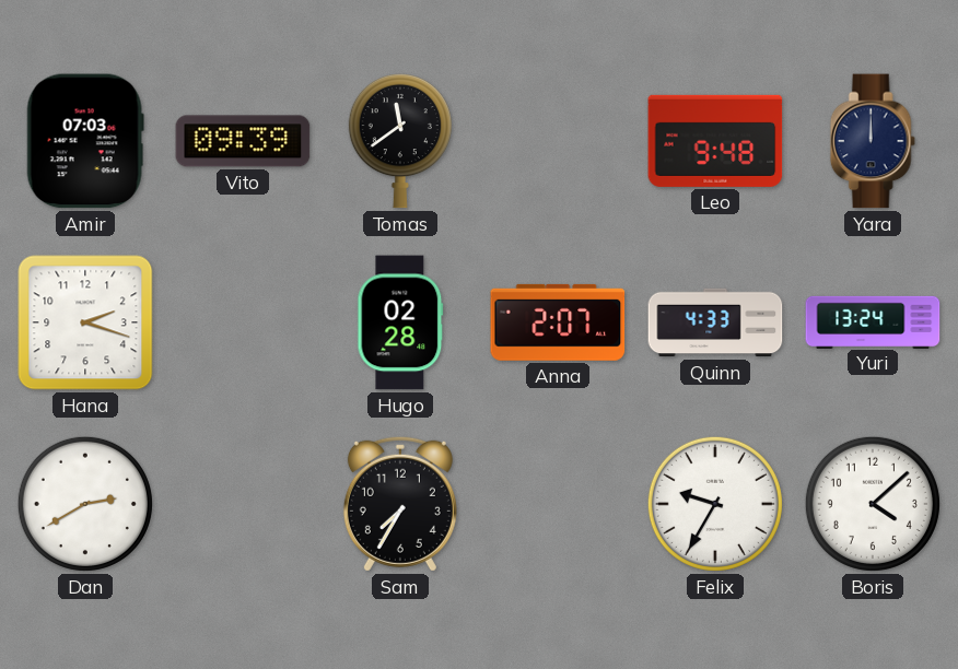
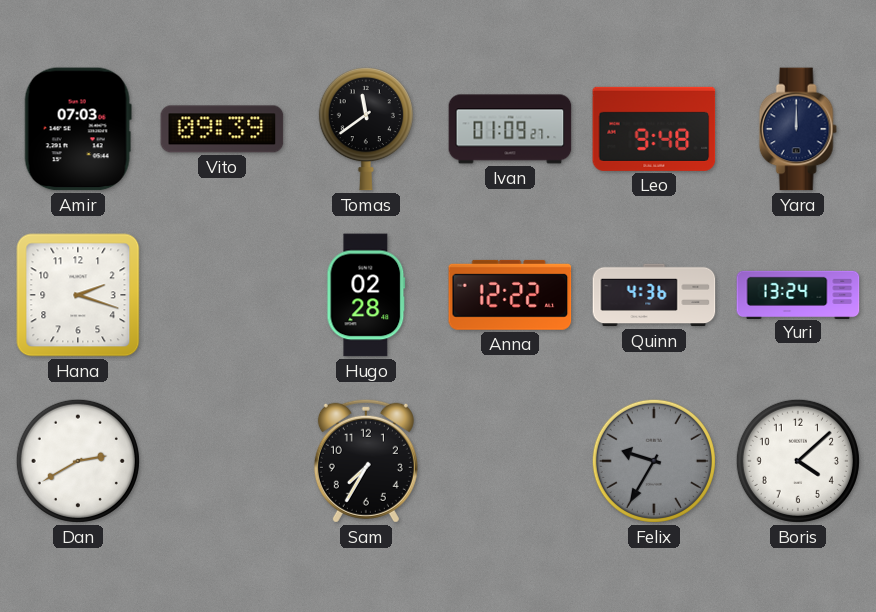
Ivan: none -> 01:09
Anna: 2:07 -> 12:22
Quinn: 4:33 -> 4:36
Felix dial: white -> grey
